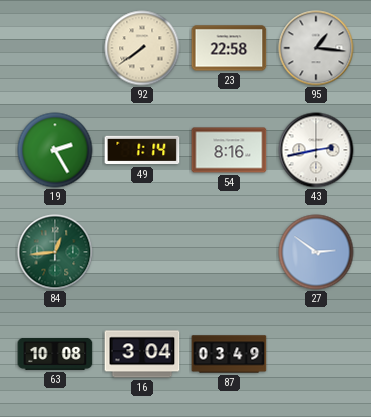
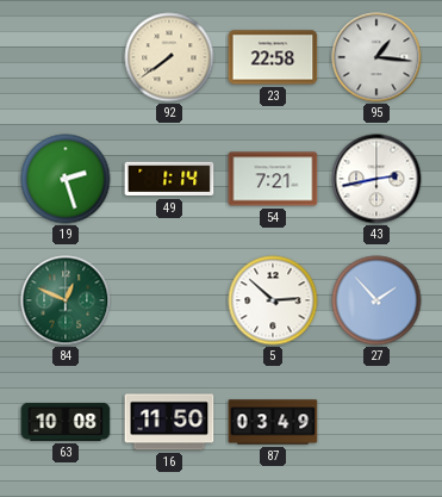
19: 2:25 -> 2:27
54: 8:16 -> 7:21
84: 12:44 -> 12:49
5: none -> 2:52
27: 2:51 -> 1:53
16: 3:04 -> 11:50
